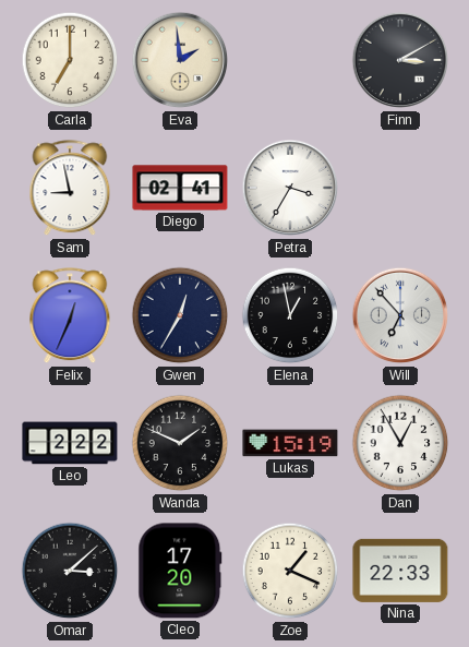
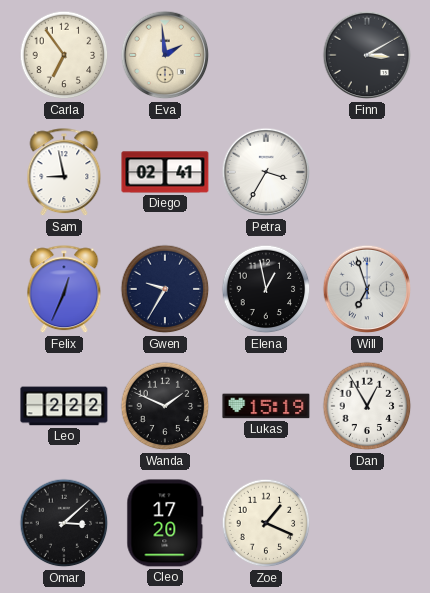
Carla: 7:00 -> 6:54
Gwen: 12:35 -> 9:35
Will: 6:53 -> 6:57
Nina: 22:33 -> none
